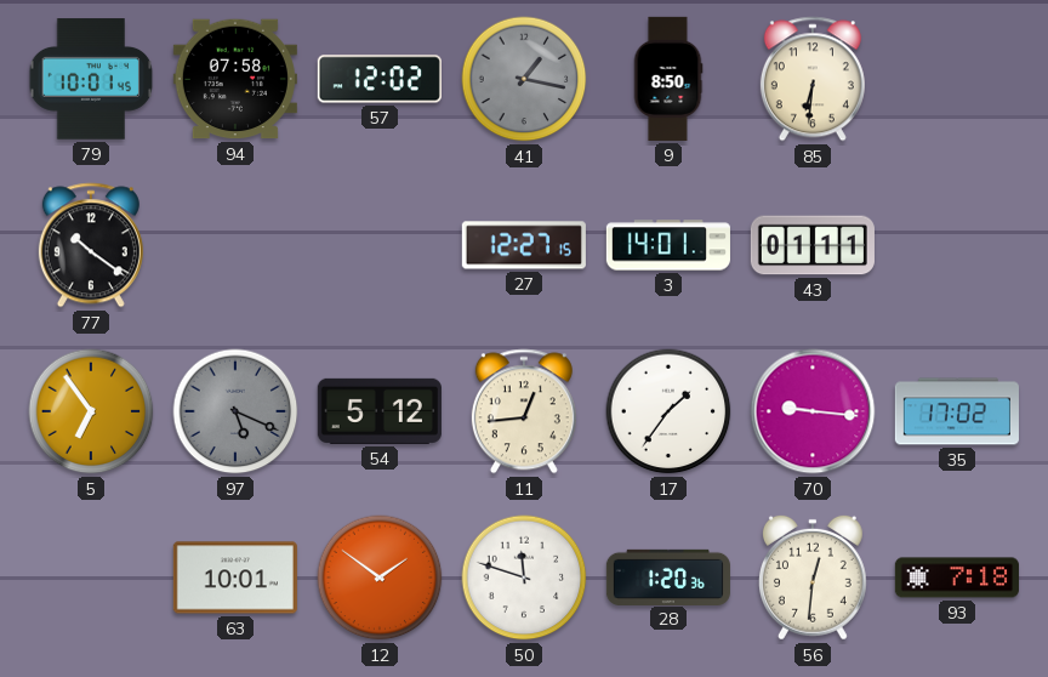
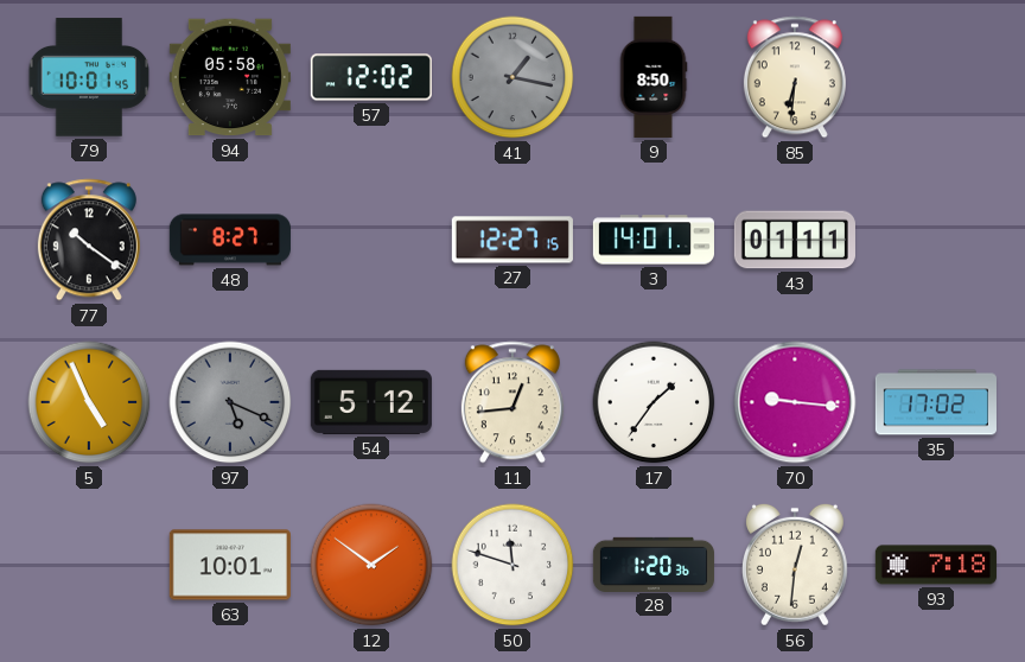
94: 07:58 -> 05:58
48: none -> 8:27
5: 6:54 -> 4:56
